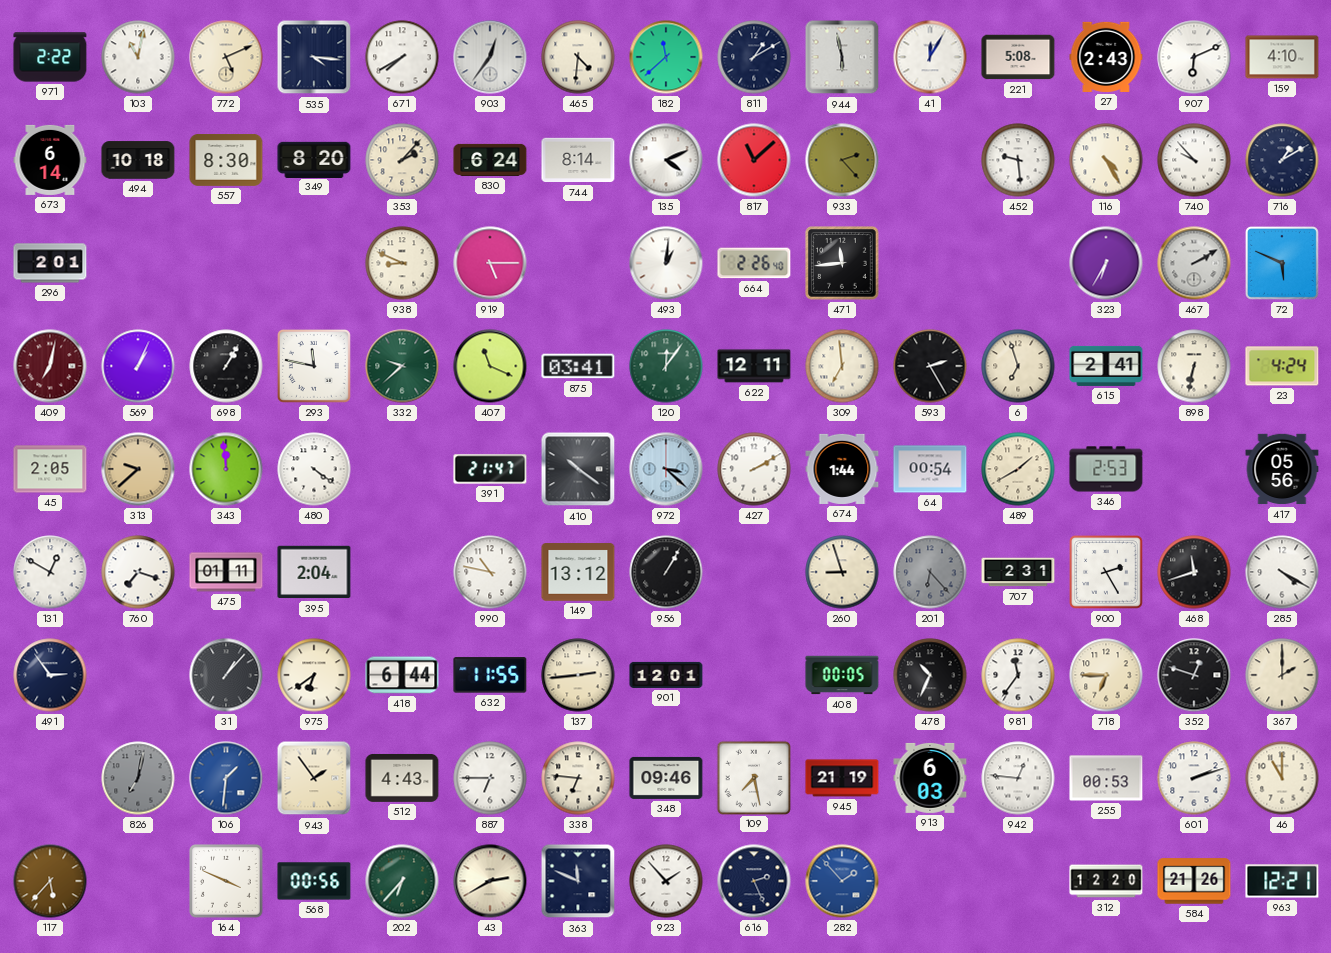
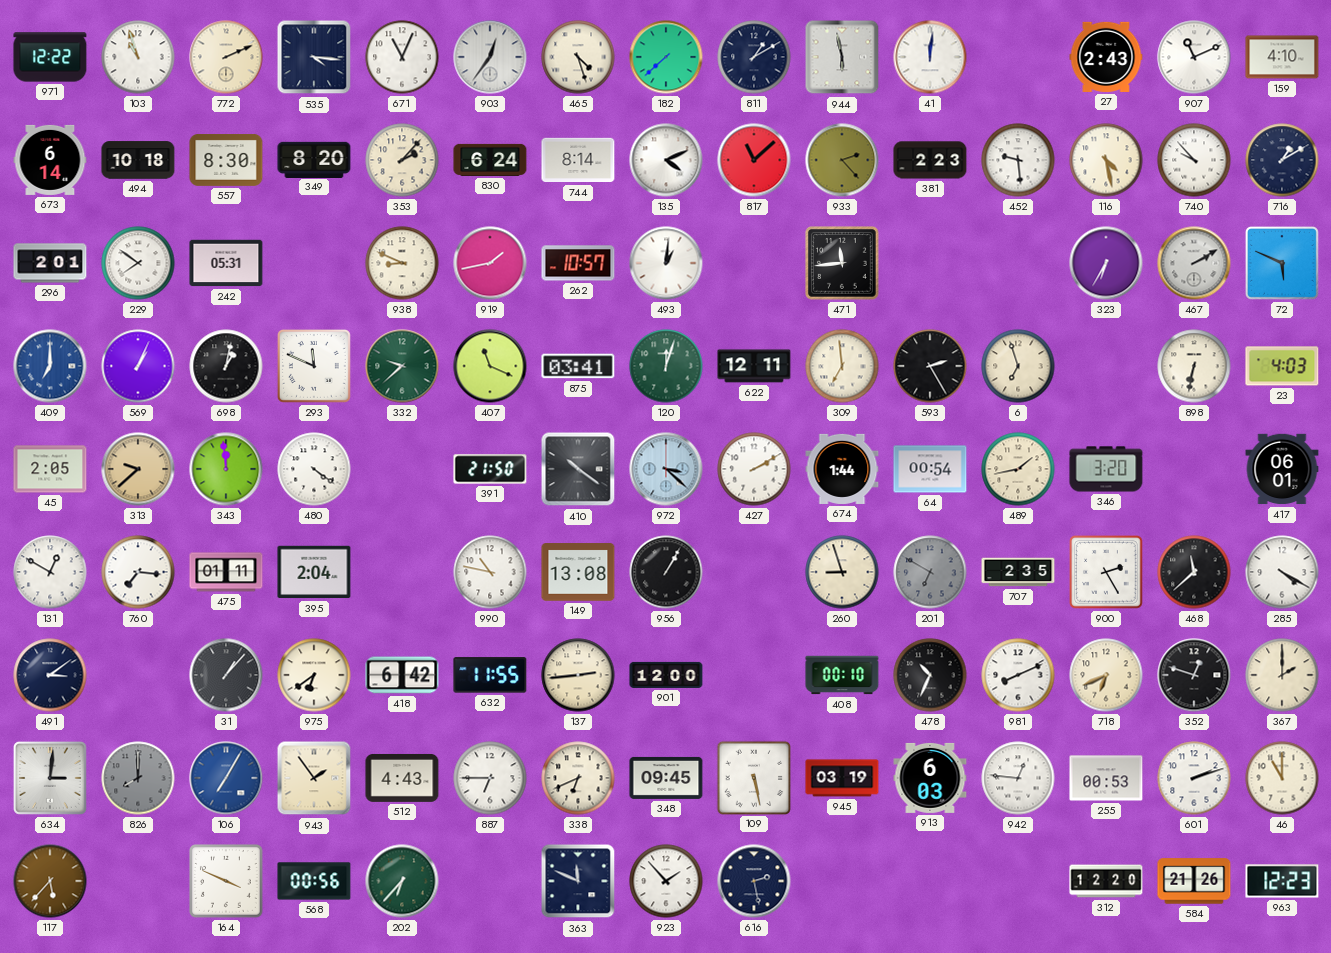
971: 2:22 -> 12:22
103: 11:02 -> 10:57
772: 5:11 -> 2:11
671: 7:40 -> 11:04
465: 4:31 -> 4:27
182: 11:38 -> 7:38
41: 12:05 -> 12:01
221: 5:08 -> none
907: 6:11 -> 11:11
381: none -> 2:23
116: 4:25 -> 4:28
229: none -> 7:51
242: none -> 05:31
919: 5:15 -> 1:43
262: none -> 10:57
664: 2:26 -> none
409: 7:02 -> 7:00
409 dial: burgundy -> blue
698: 1:05 -> 1:02
293: 11:47 -> 11:49
120: 12:06 -> 12:03
615: 2:41 -> none
23: 4:24 -> 4:03
391: 21:47 -> 21:50
489: 1:40 -> 1:43
346: 2:53 -> 3:20
417: 05:56 -> 06:01
760: 7:18 -> 7:16
149: 13:12 -> 13:08
201: 6:23 -> 6:50
707: 2:31 -> 2:35
468: 11:42 -> 11:38
491: 2:54 -> 3:09
418: 6:44 -> 6:42
901: 12:01 -> 12:00
408: 00:05 -> 00:10
981: 11:36 -> 8:11
718: 6:45 -> 6:41
634: none -> 3:01
826: 7:02 -> 8:00
106: 1:31 -> 7:05
338: 6:46 -> 6:41
348: 09:46 -> 09:45
109: 7:28 -> 5:28
945: 21:19 -> 03:19
43: 2:40 -> none
616: 2:26 -> 2:28
282: 1:53 -> none
963: 12:21 -> 12:23
